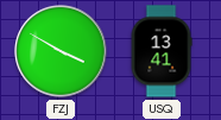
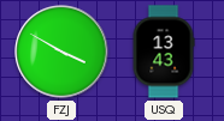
USQ: 13:41 -> 13:43
